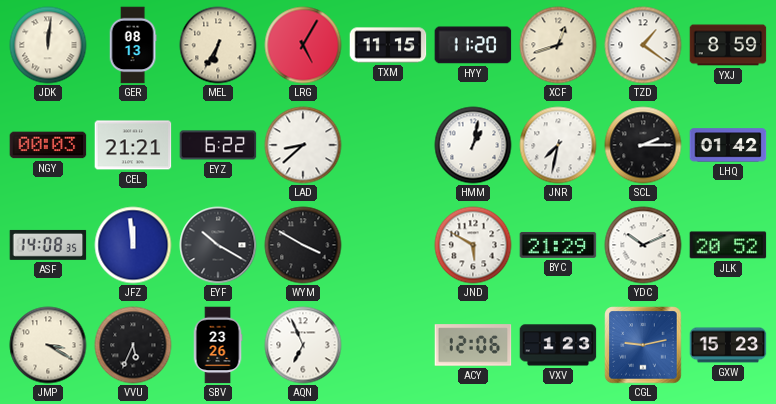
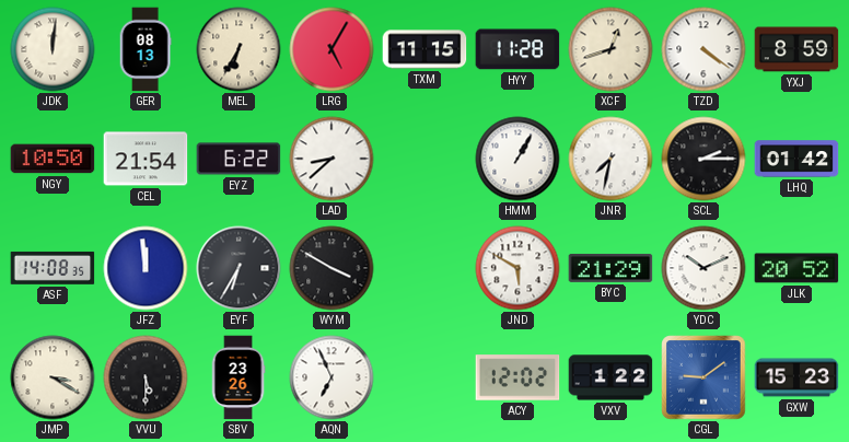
HYY: 11:20 -> 11:28
TZD: 1:21 -> 4:21
NGY: 00:03 -> 10:50
CEL: 21:21 -> 21:54
HMM: 1:02 -> 1:05
EYF: 10:20 -> 6:35
VVU: 5:34 -> 5:30
ACY: 12:06 -> 12:02
VXV: 1:23 -> 1:22
CGL: 9:13 -> 9:09
